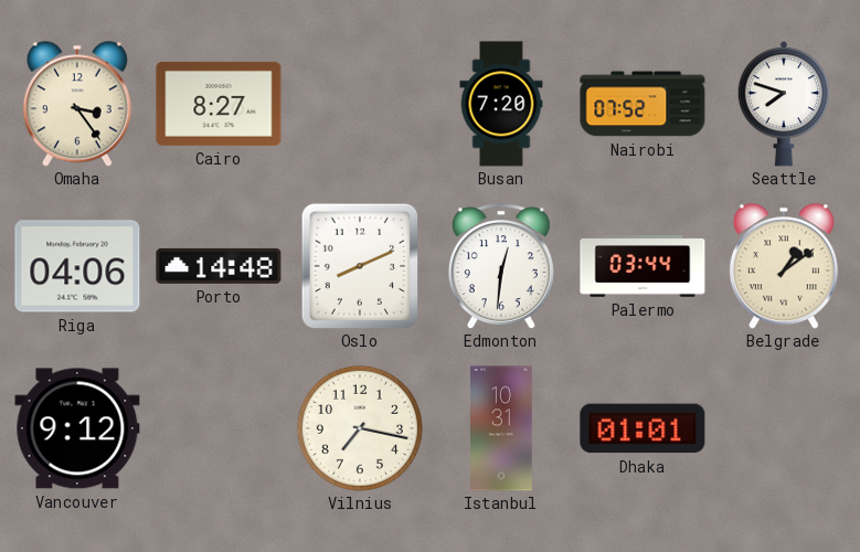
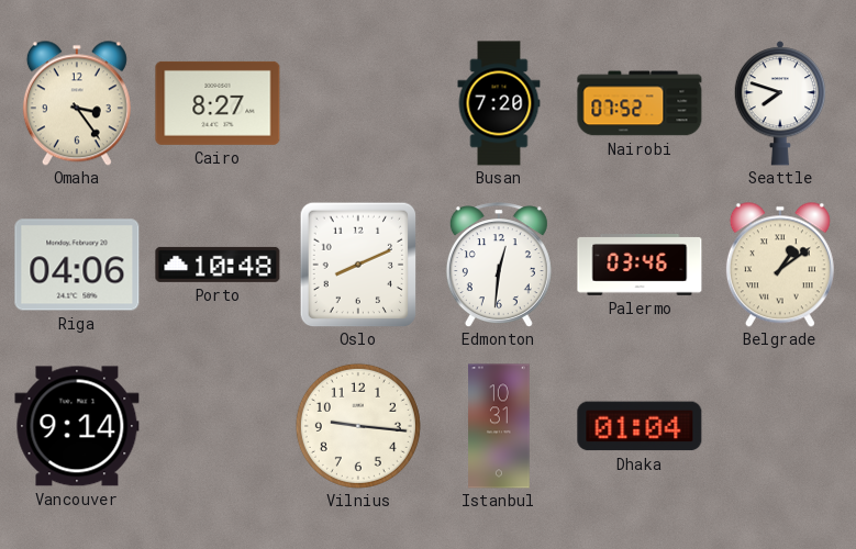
Porto: 14:48 -> 10:48
Palermo: 03:44 -> 03:46
Vancouver: 9:12 -> 9:14
Vilnius: 7:17 -> 9:16
Dhaka: 01:01 -> 01:04
